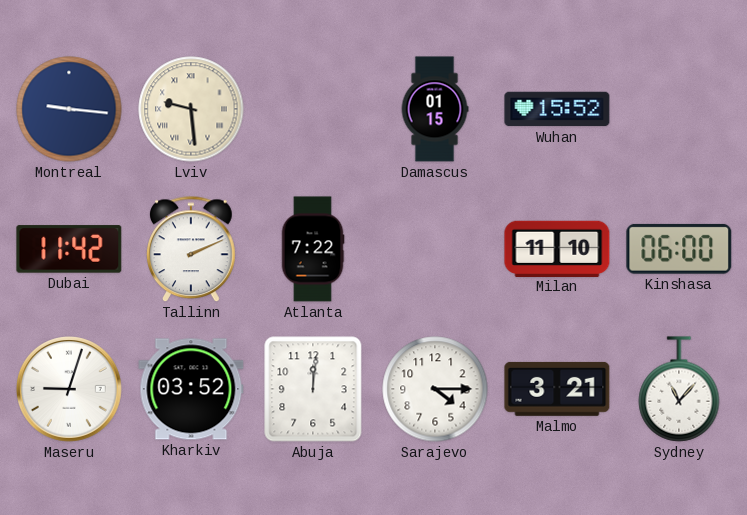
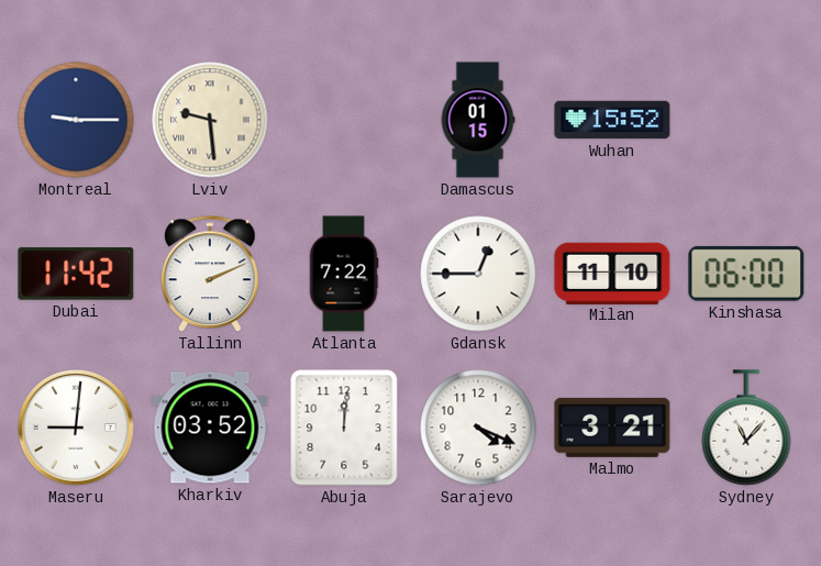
Montreal: 9:16 -> 9:15
Gdansk: none -> 12:45
Maseru: 9:03 -> 9:01
Sarajevo: 4:15 -> 4:19
